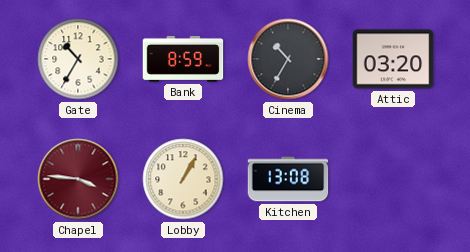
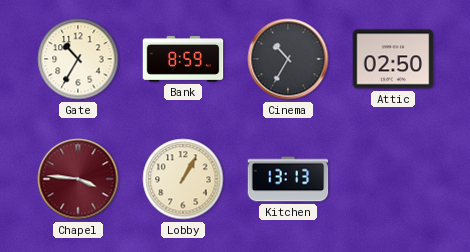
Attic: 03:20 -> 02:50
Kitchen: 13:08 -> 13:13
